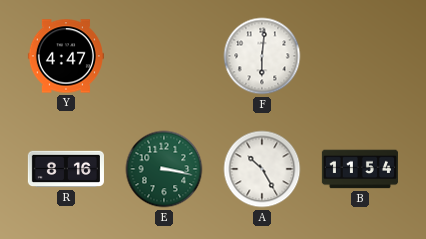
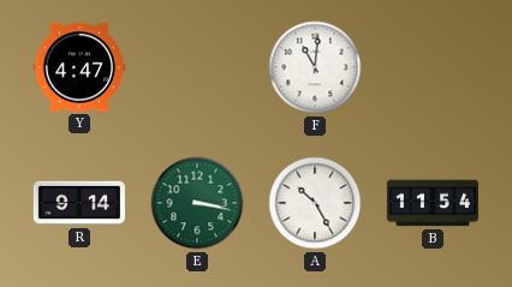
F: 6:01 -> 11:01
R: 8:16 -> 9:14
